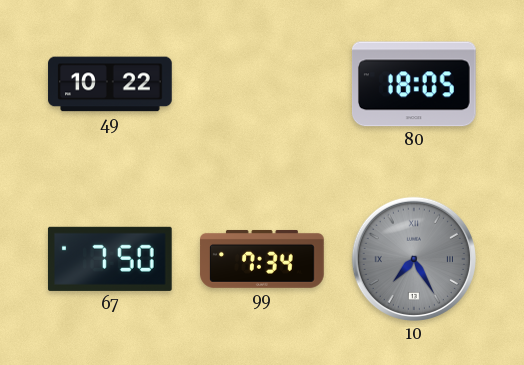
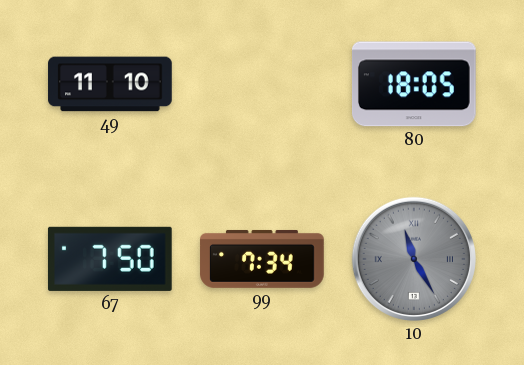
49: 10:22 -> 11:10
10: 7:25 -> 11:25
